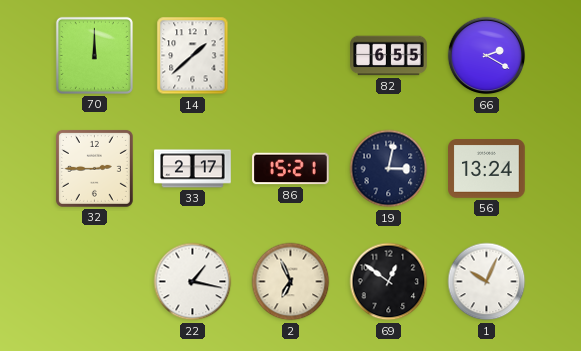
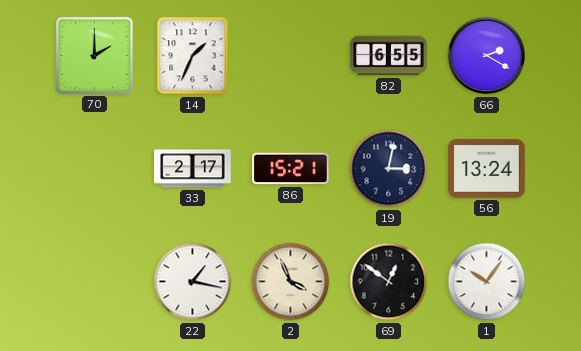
70: 12:00 -> 2:00
14: 1:38 -> 1:34
32: 2:45 -> none
2: 6:56 -> 3:56
1: 10:04 -> 10:06
